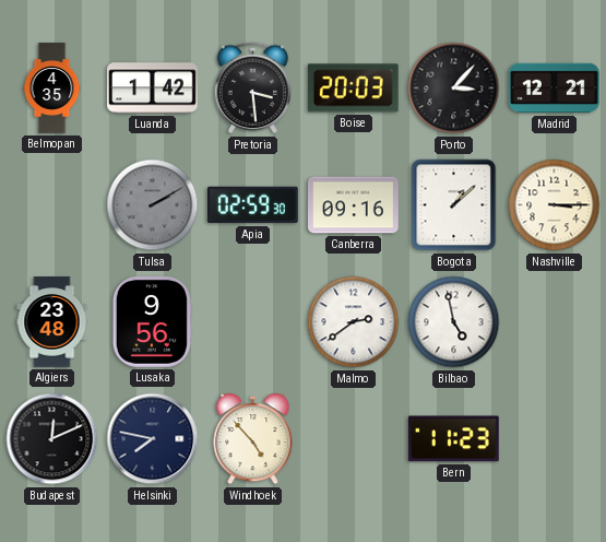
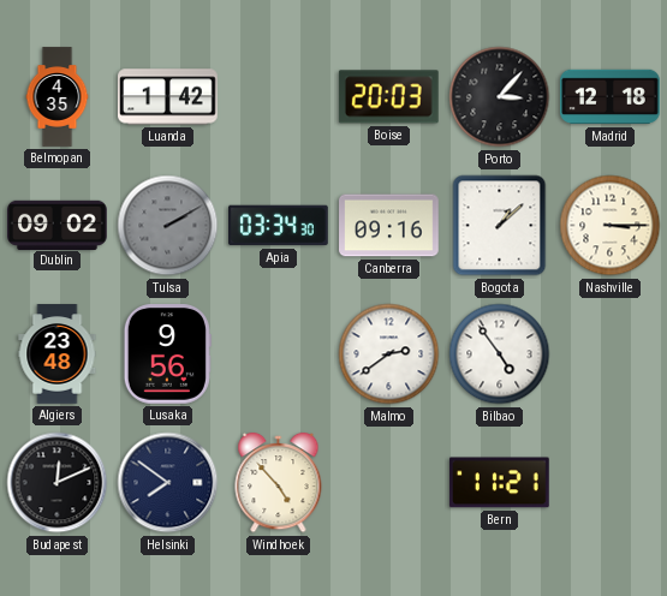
Pretoria: 3:29 -> none
Madrid: 12:21 -> 12:18
Dublin: none -> 09:02
Apia: 02:59 -> 03:34
Bilbao: 4:58 -> 4:54
Helsinki: 7:47 -> 7:51
Bern: 11:23 -> 11:21
